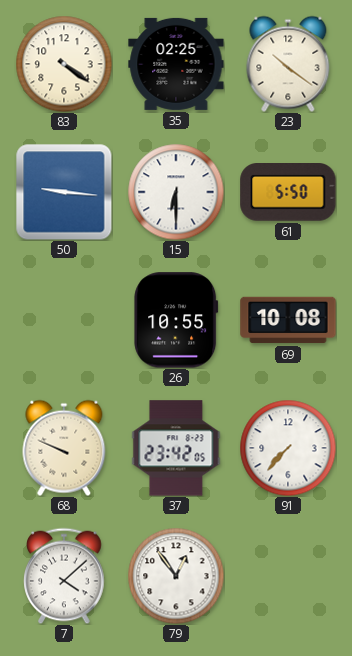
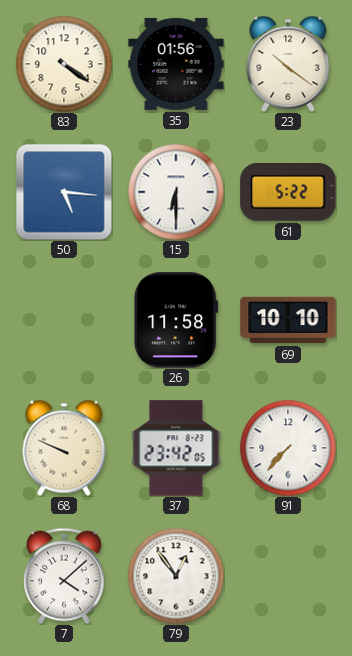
35: 02:25 -> 01:56
50: 9:16 -> 5:16
61: 5:50 -> 5:22
26: 10:55 -> 11:58
69: 10:08 -> 10:10
